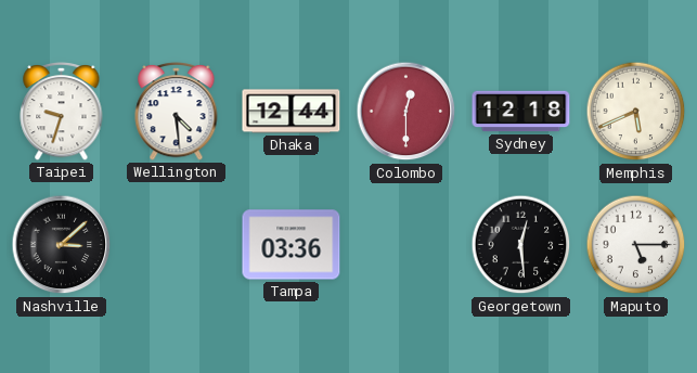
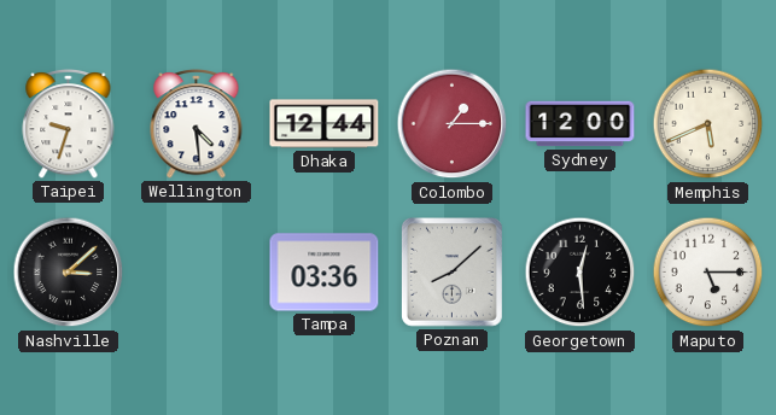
Colombo: 12:30 -> 1:15
Sydney: 12:18 -> 12:00
Poznan: none -> 8:08
